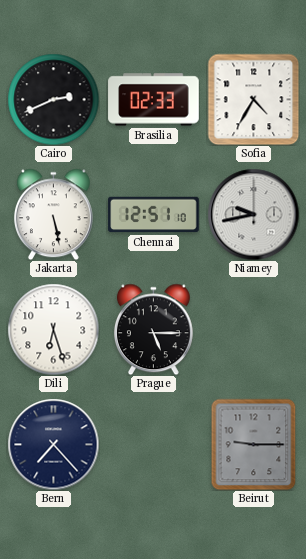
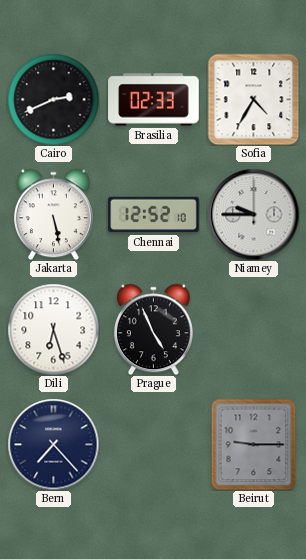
Chennai: 12:51 -> 12:52
Niamey: 9:43 -> 9:45
Prague: 5:15 -> 4:56
